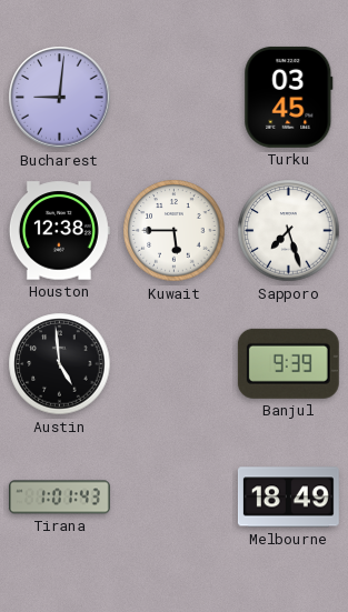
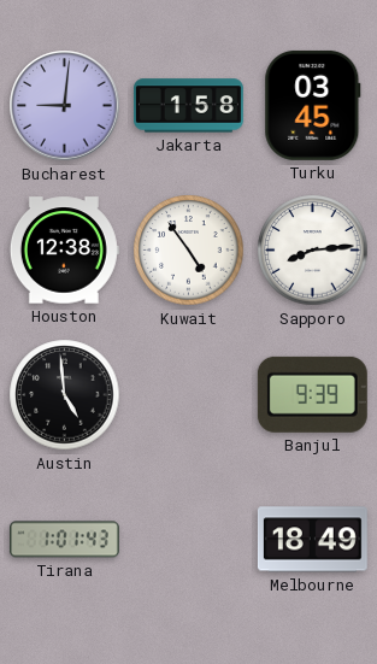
Jakarta: none -> 1:58
Kuwait: 5:45 -> 4:54
Sapporo: 7:27 -> 8:14
